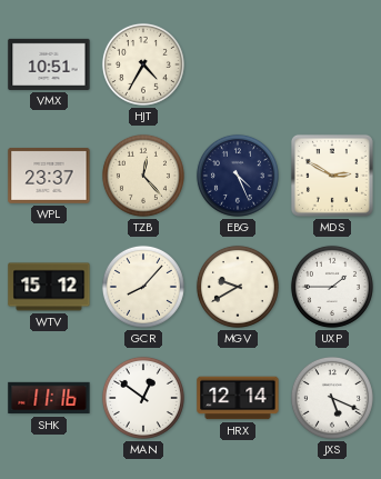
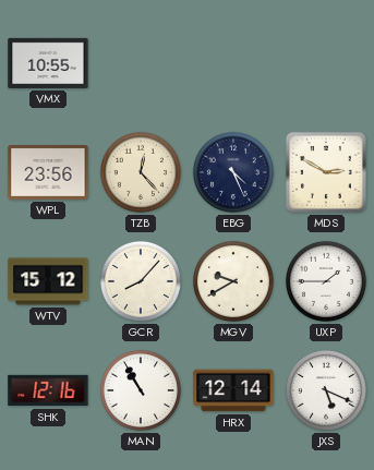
VMX: 10:51 -> 10:55
HJT: 4:35 -> none
WPL: 23:37 -> 23:56
SHK: 11:16 -> 12:16
MAN: 12:51 -> 10:55
